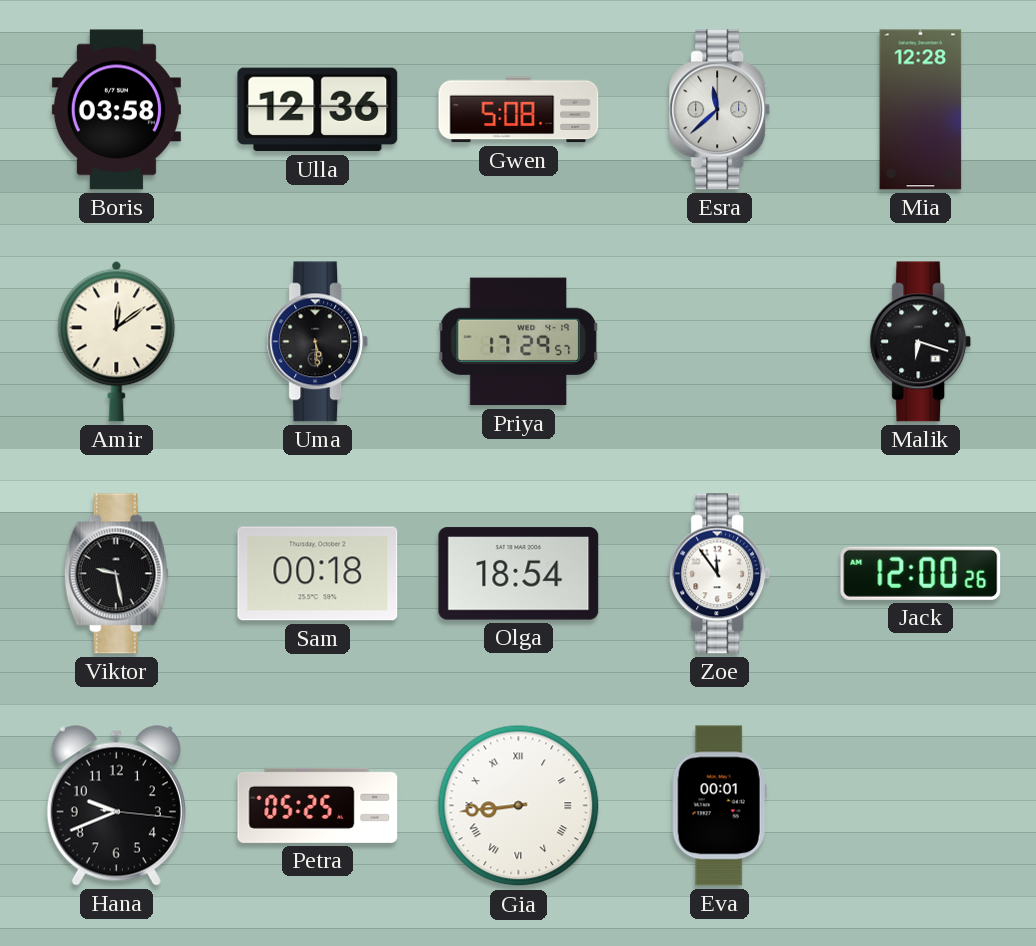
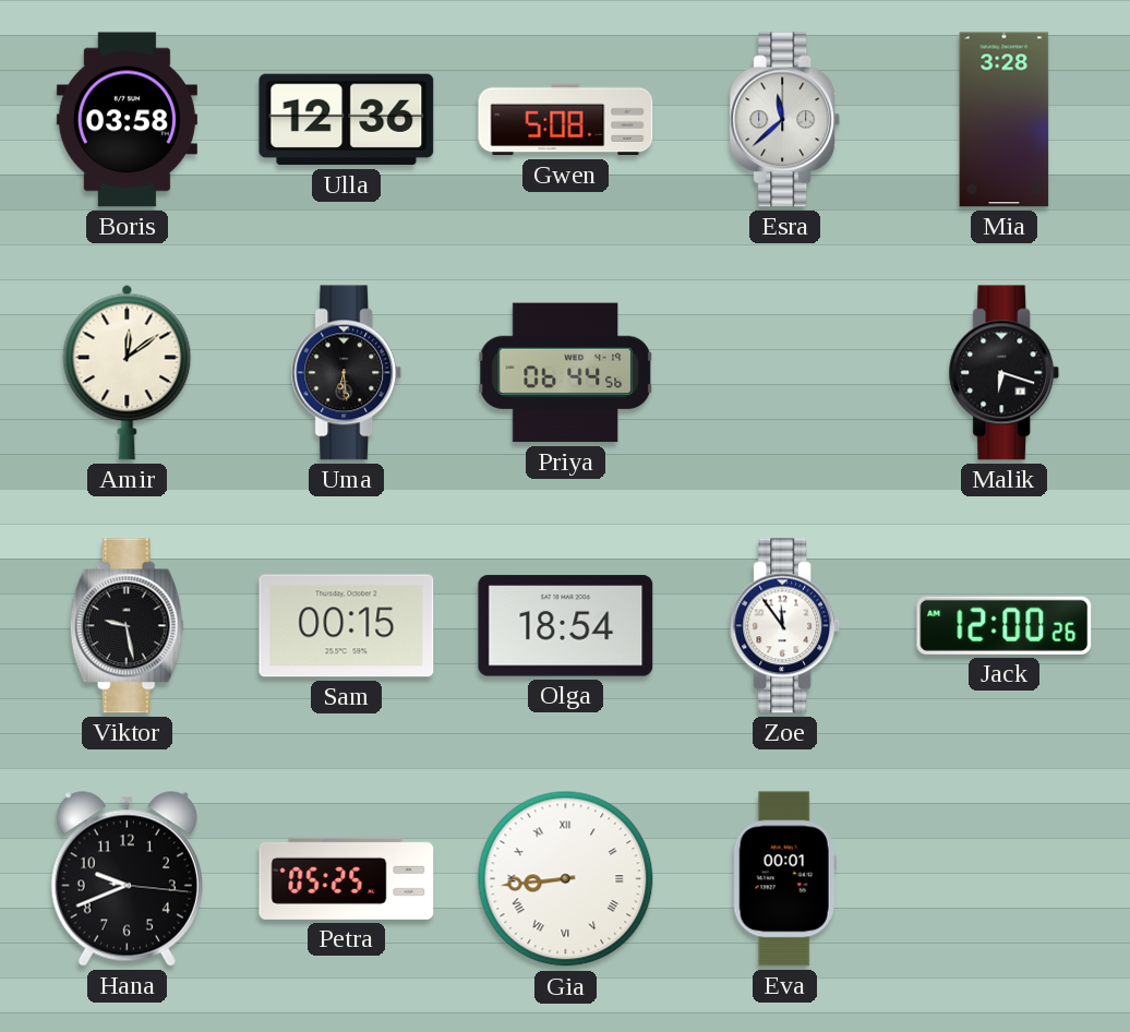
Mia: 12:28 -> 3:28
Uma: 5:29 -> 6:29
Priya: 17:29 -> 06:44
Sam: 00:18 -> 00:15
